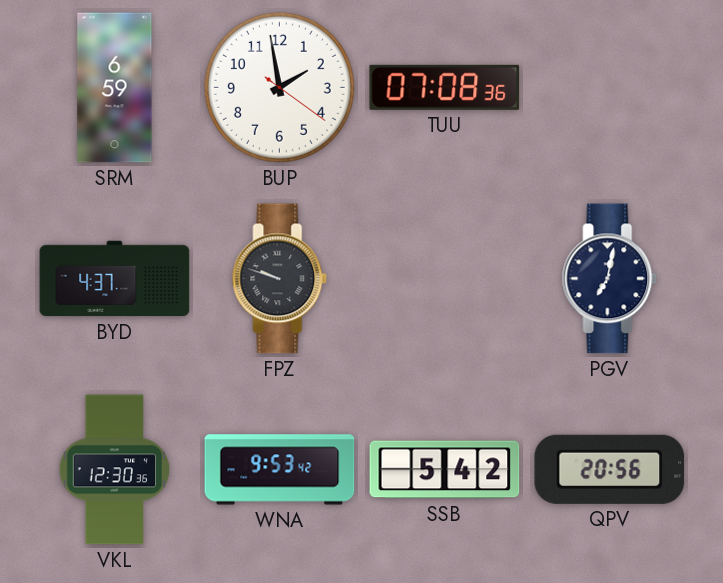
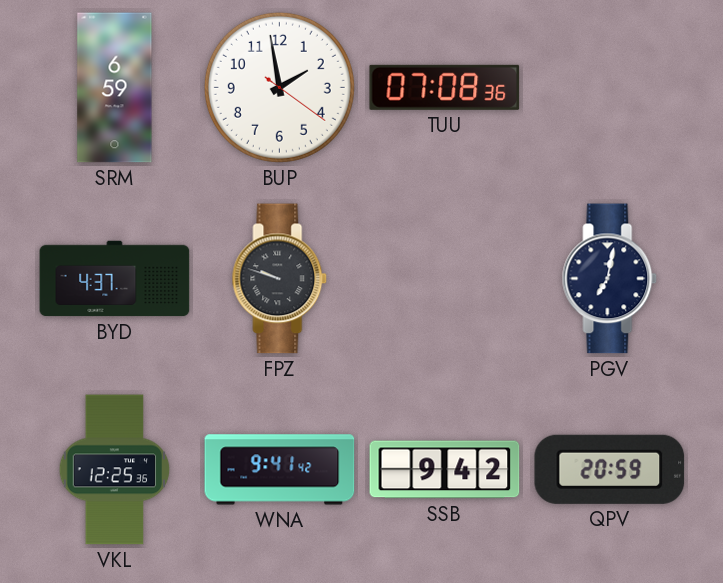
VKL: 12:30 -> 12:25
WNA: 9:53 -> 9:41
SSB: 5:42 -> 9:42
QPV: 20:56 -> 20:59
